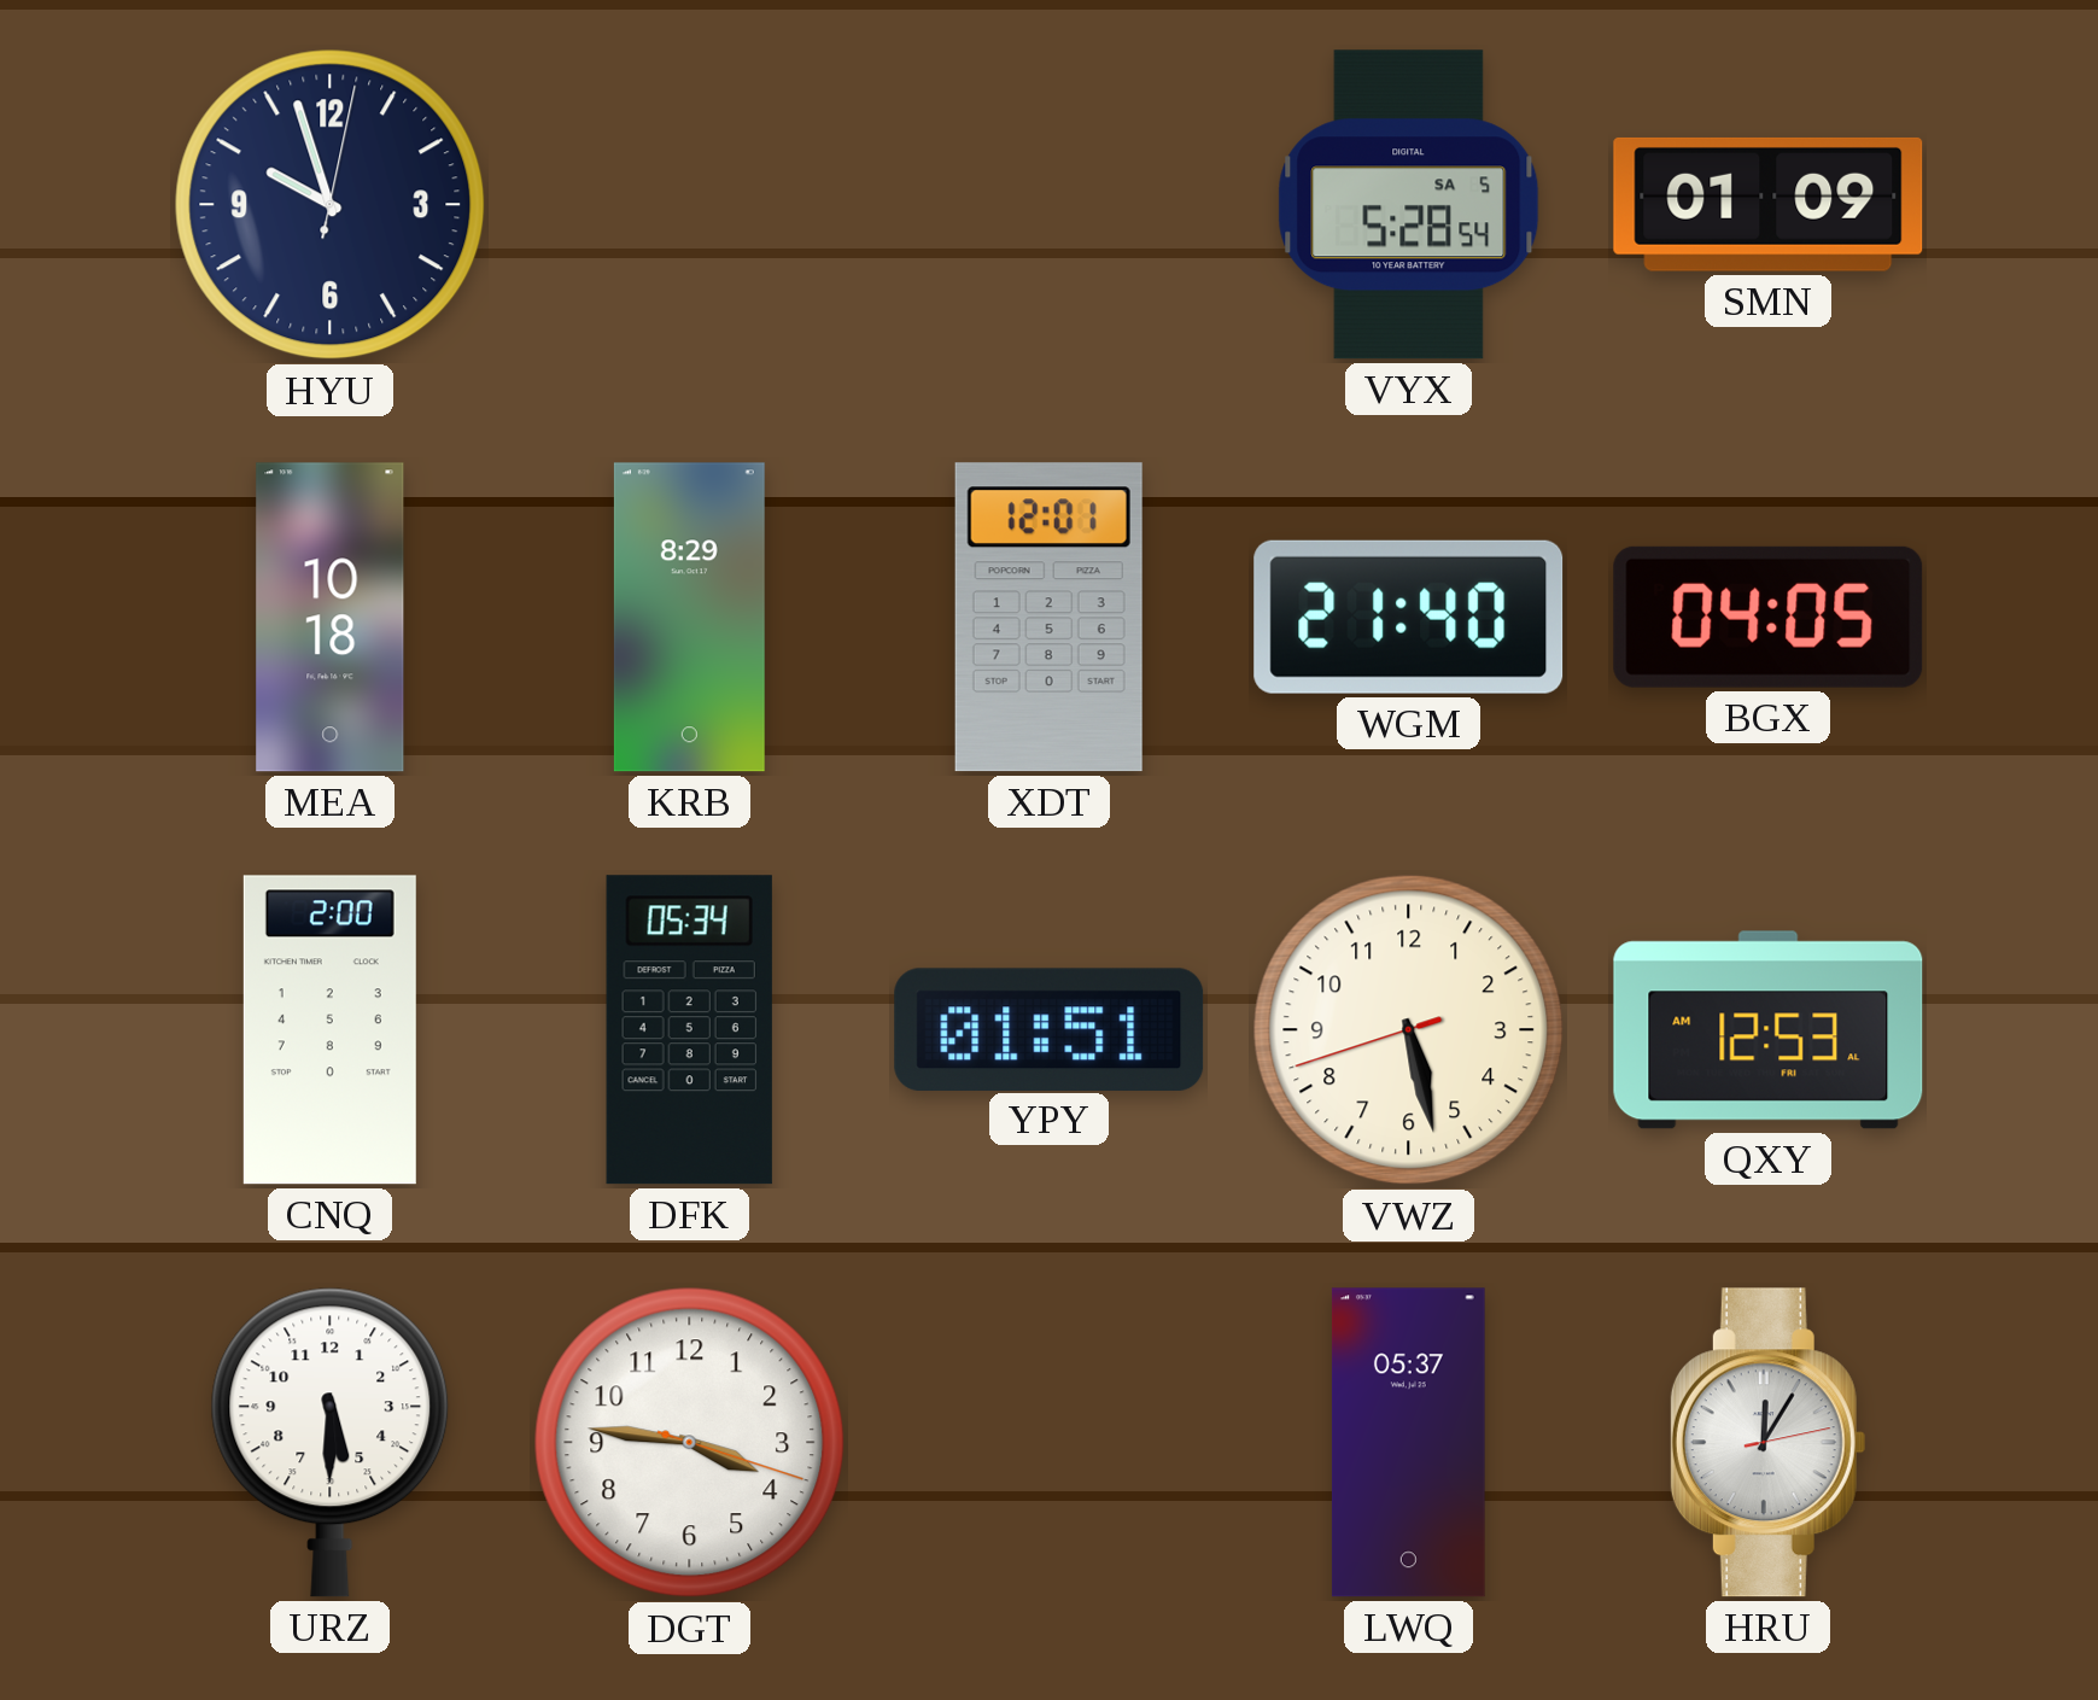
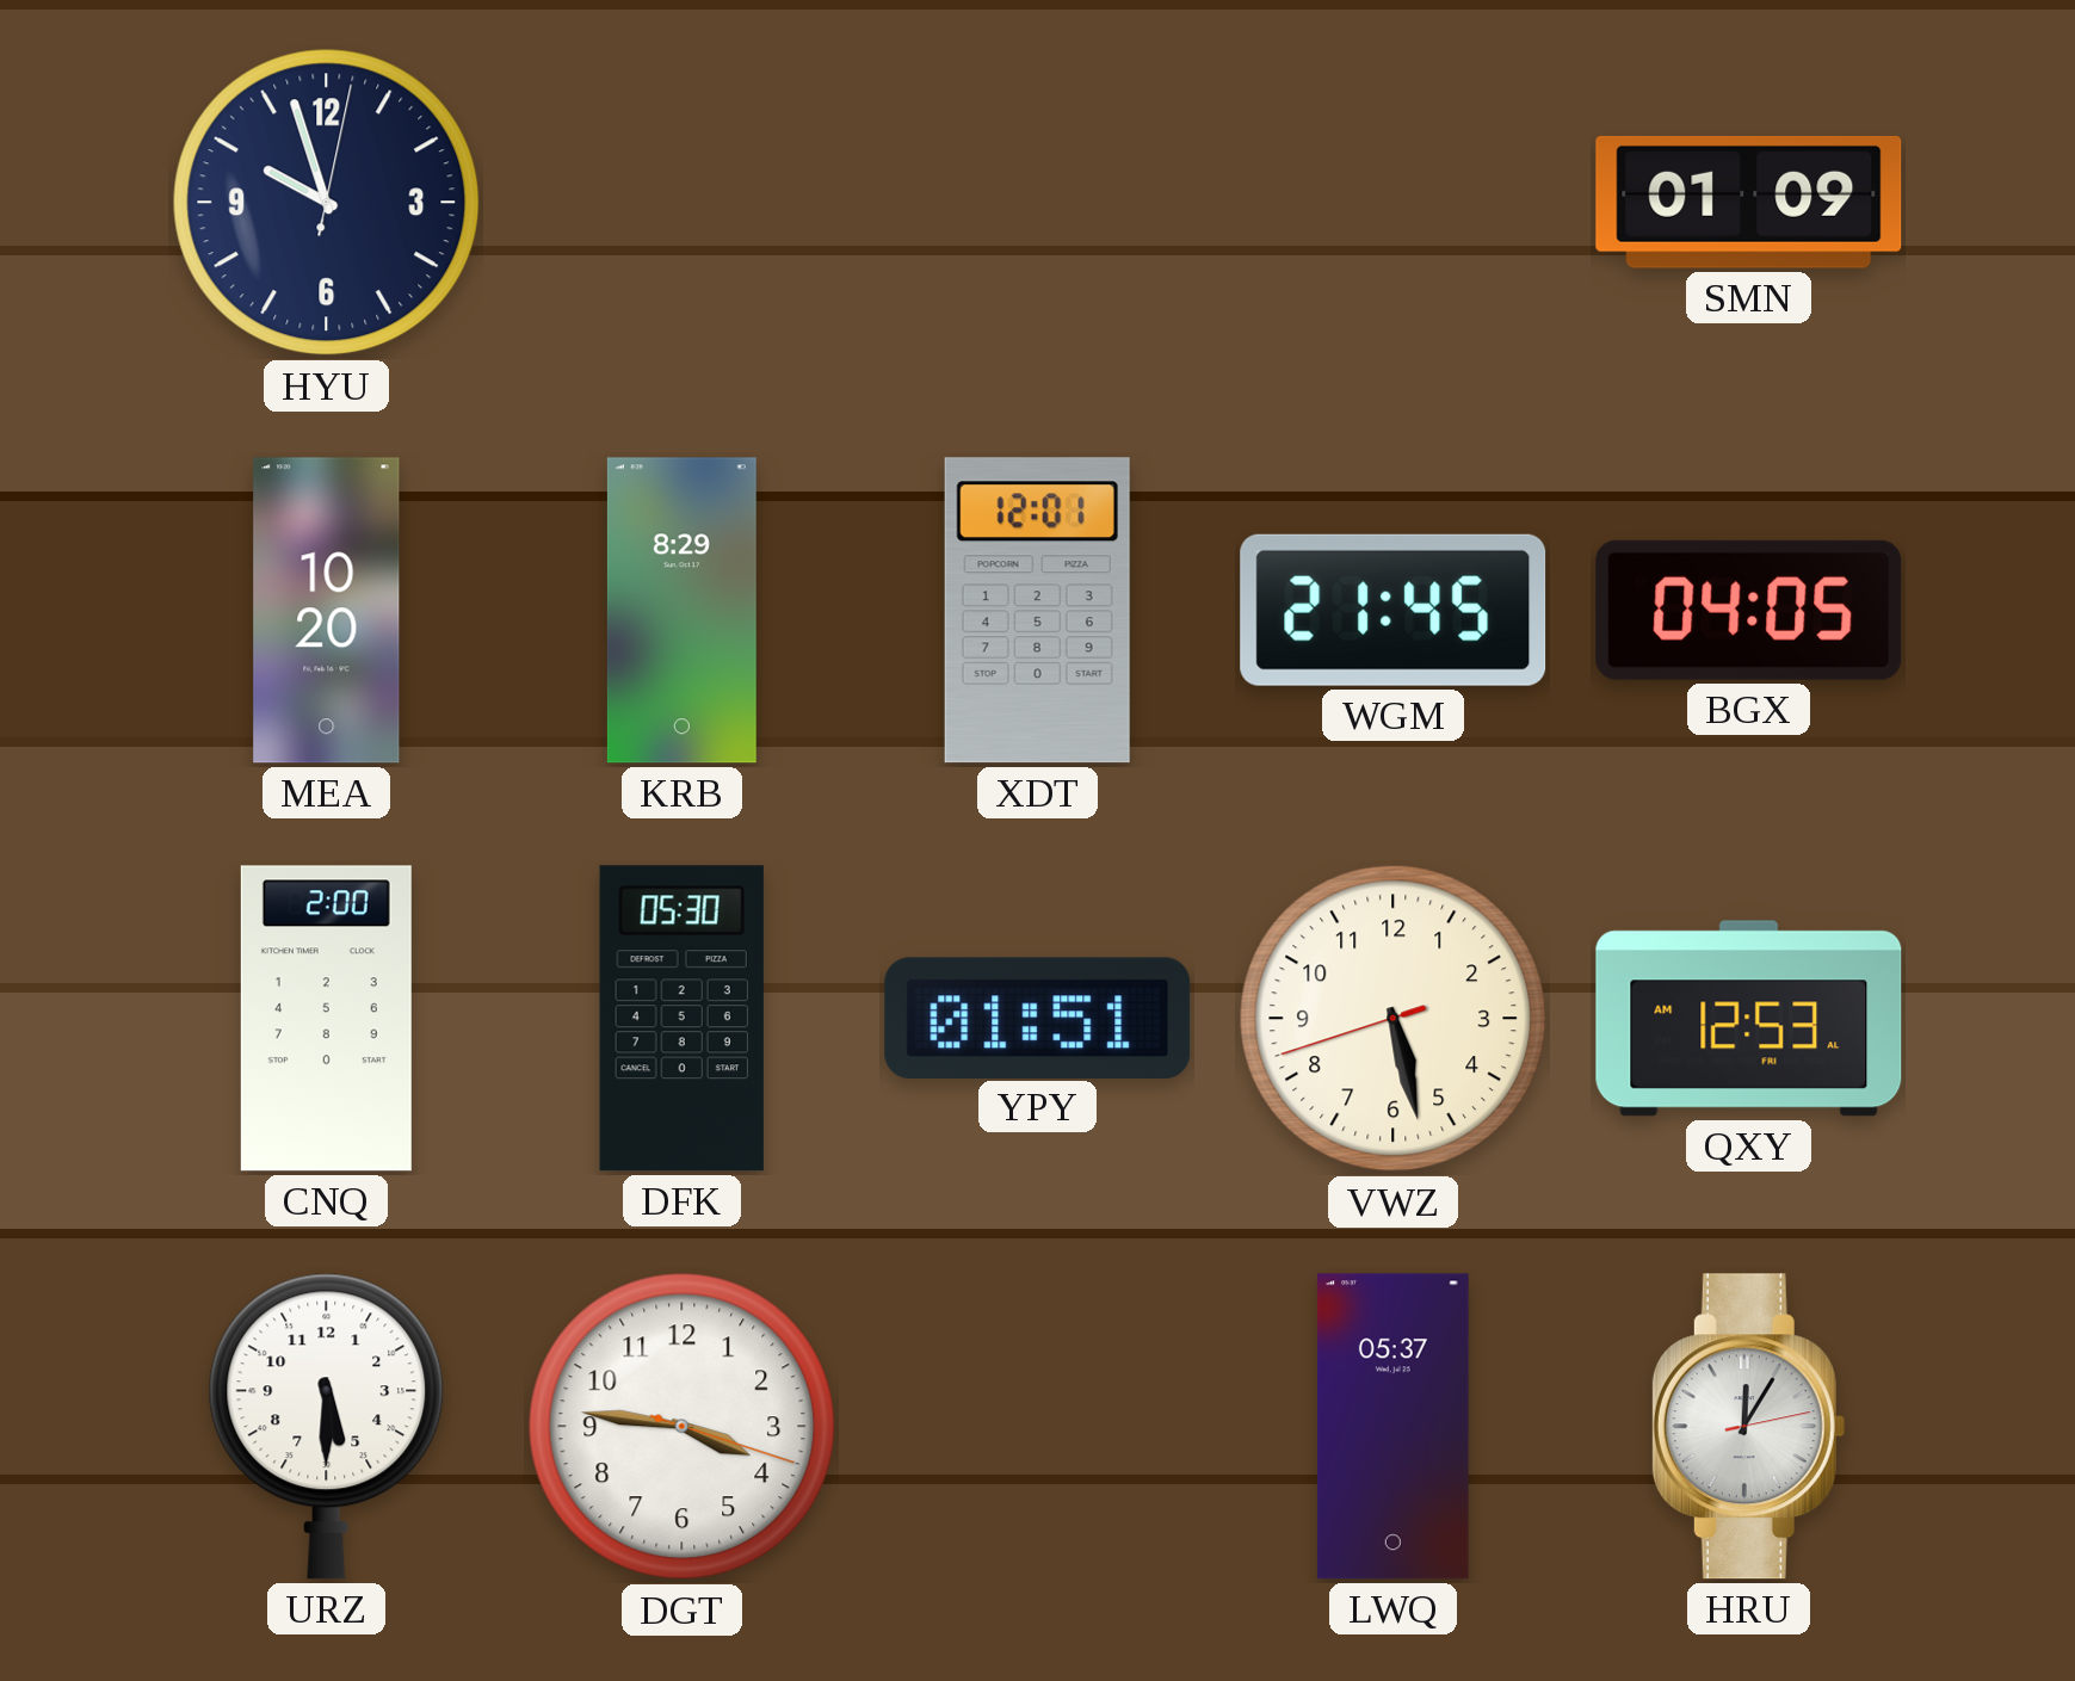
VYX: 5:28 -> none
MEA: 10:18 -> 10:20
WGM: 21:40 -> 21:45
DFK: 05:34 -> 05:30
